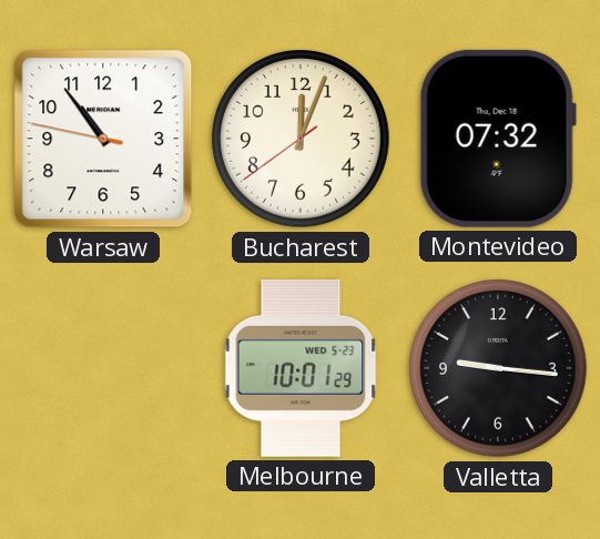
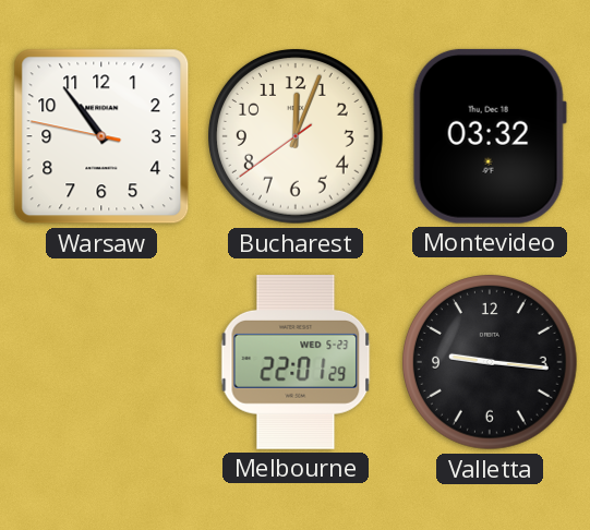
Montevideo: 07:32 -> 03:32
Melbourne: 10:01 -> 22:01
